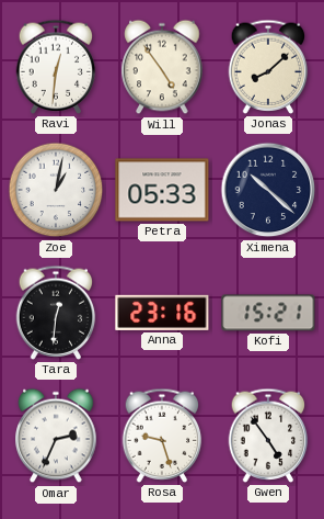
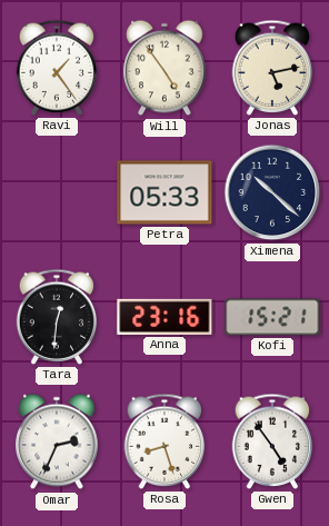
Ravi: 12:31 -> 1:24
Jonas: 8:08 -> 5:13
Zoe: 1:02 -> none
Rosa: 9:27 -> 8:27
